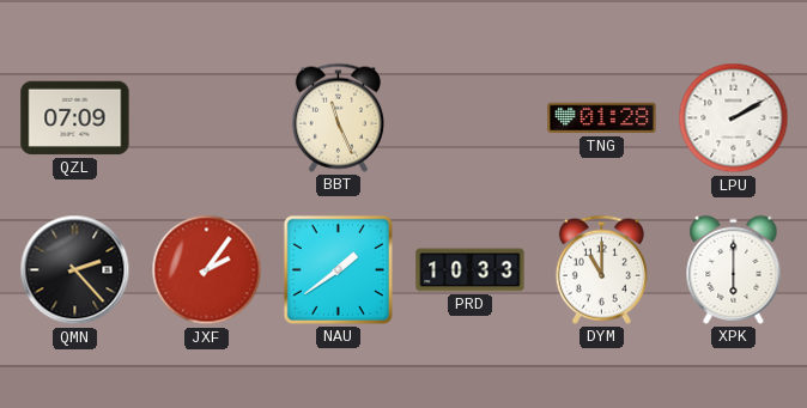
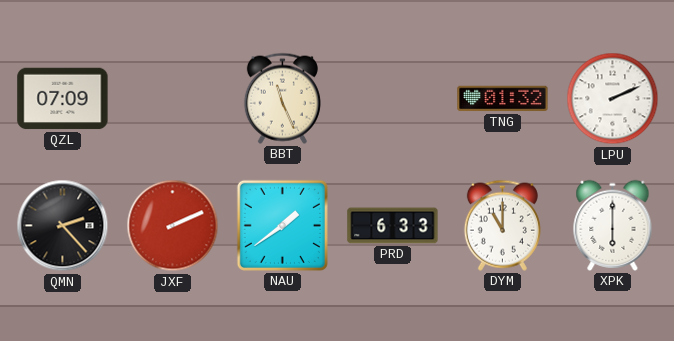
TNG: 01:28 -> 01:32
LPU: 2:10 -> 2:11
JXF: 2:06 -> 2:11
PRD: 10:33 -> 6:33
